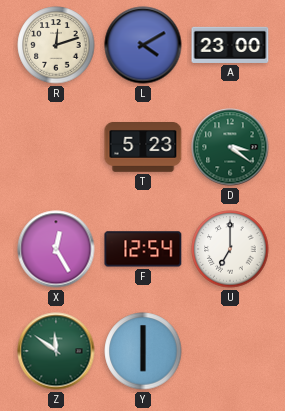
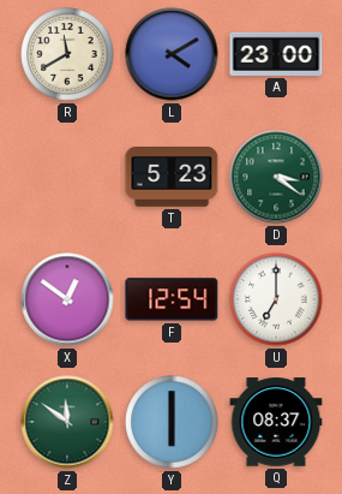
R: 12:12 -> 11:40
X: 12:25 -> 12:51
Q: none -> 08:37
